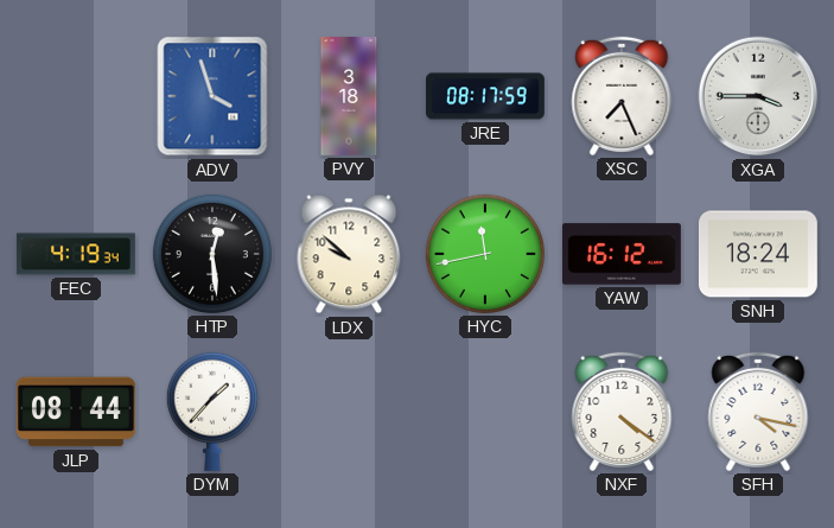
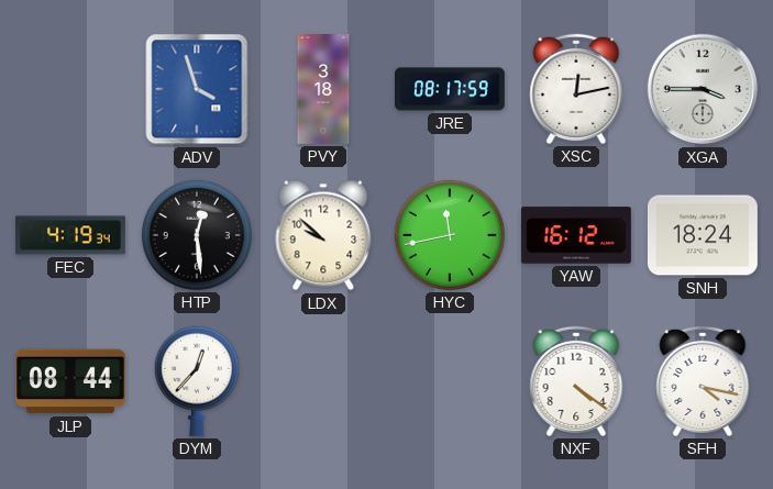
XSC: 7:26 -> 12:13
DYM: 1:37 -> 12:37
